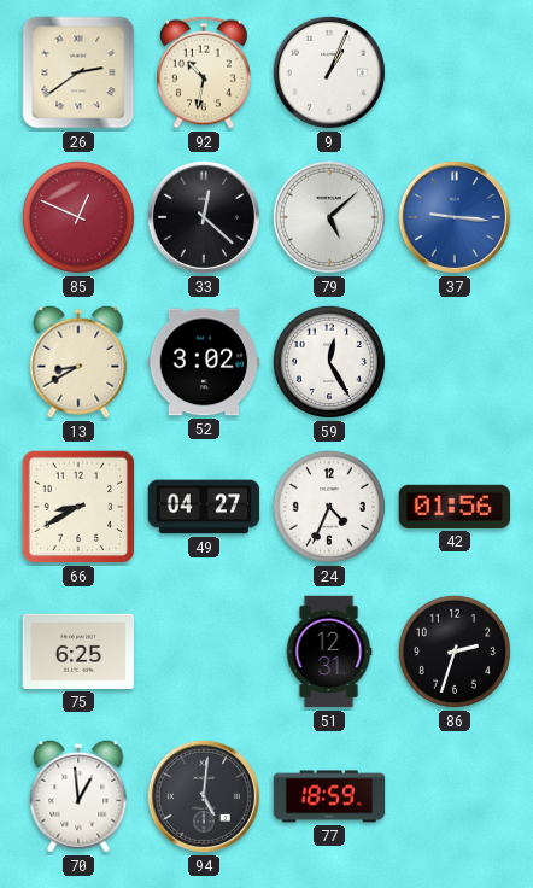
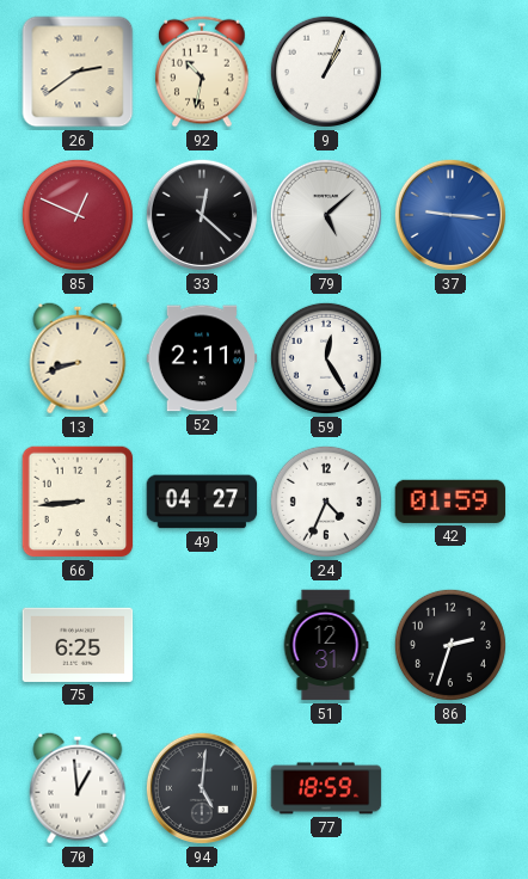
13: 8:40 -> 8:42
52: 3:02 -> 2:11
66: 8:40 -> 8:44
42: 01:56 -> 01:59
